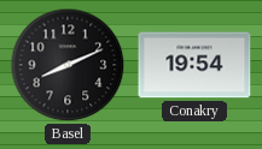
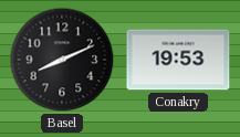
Conakry: 19:54 -> 19:53
